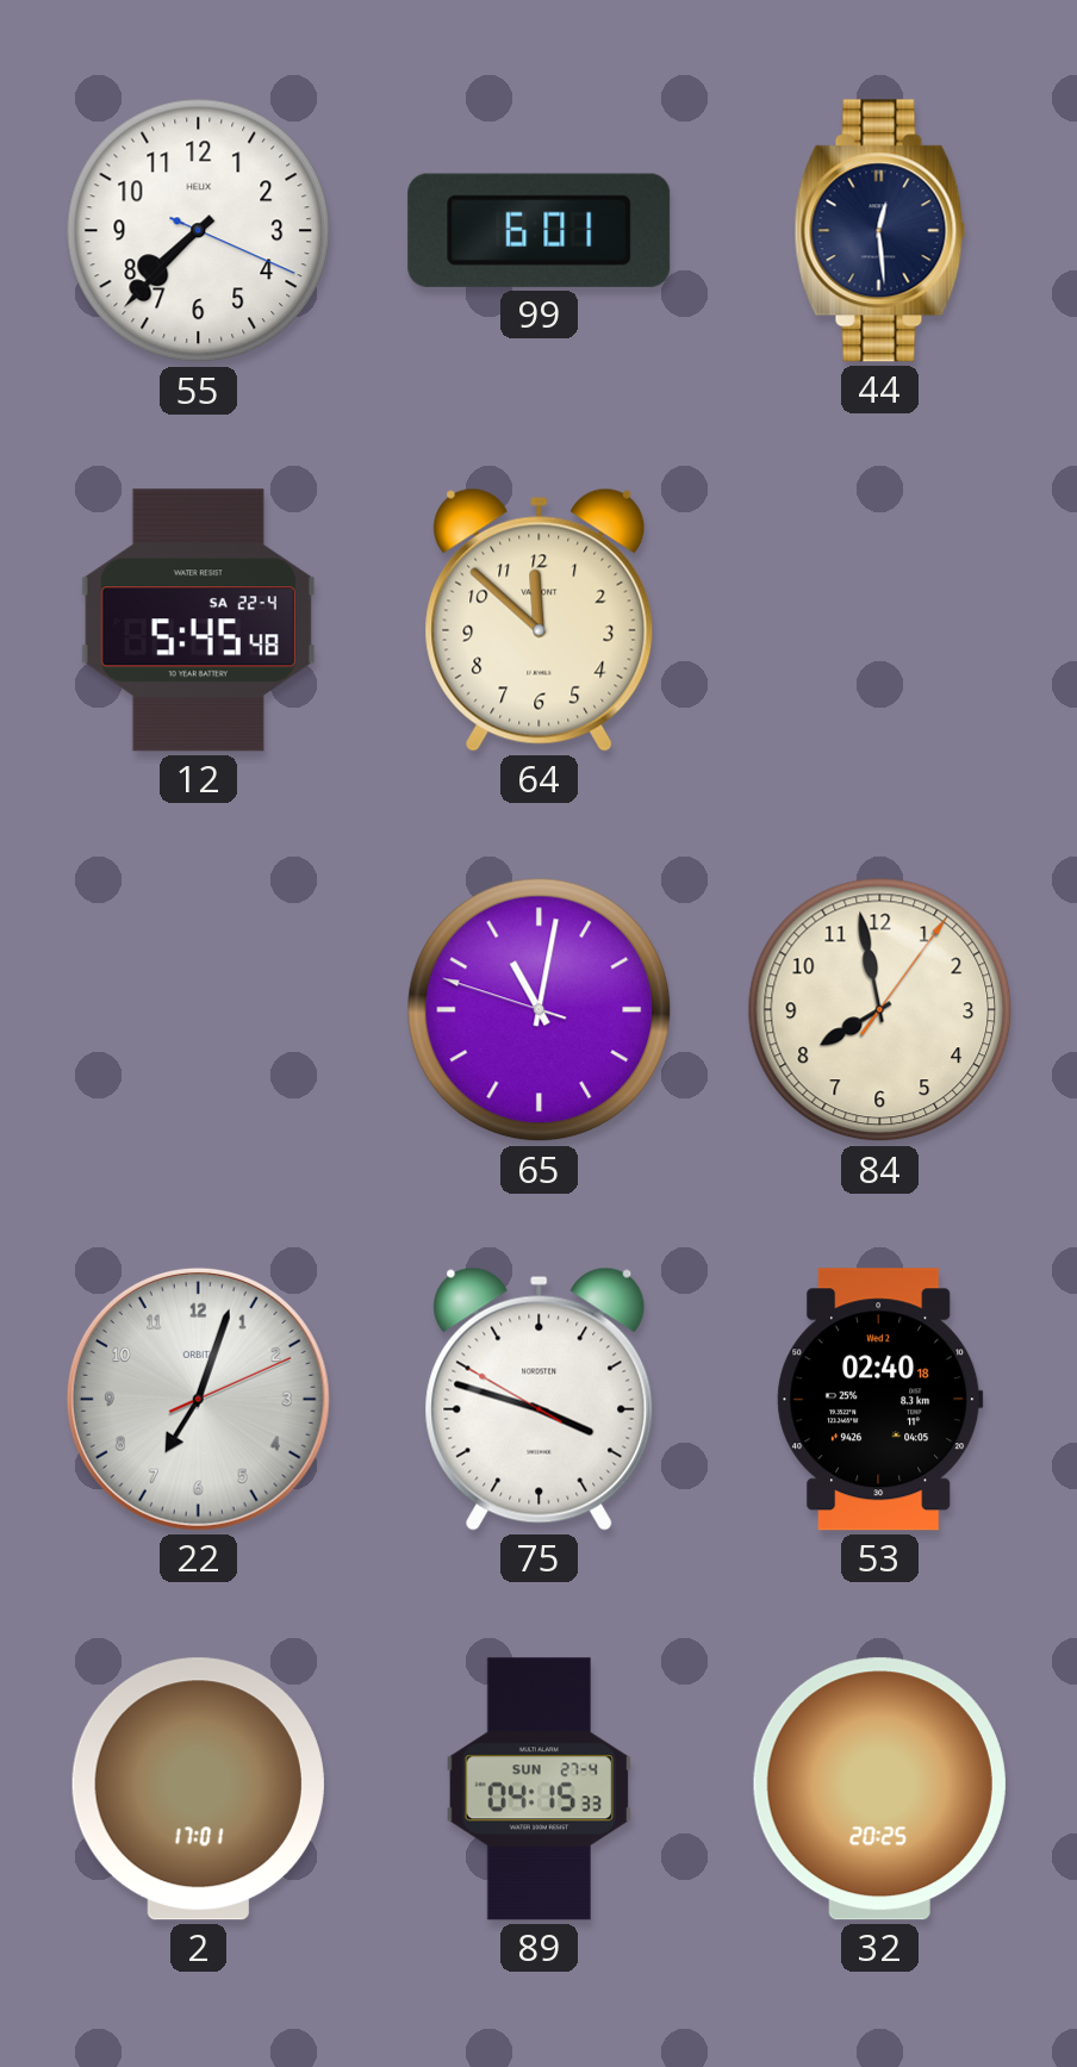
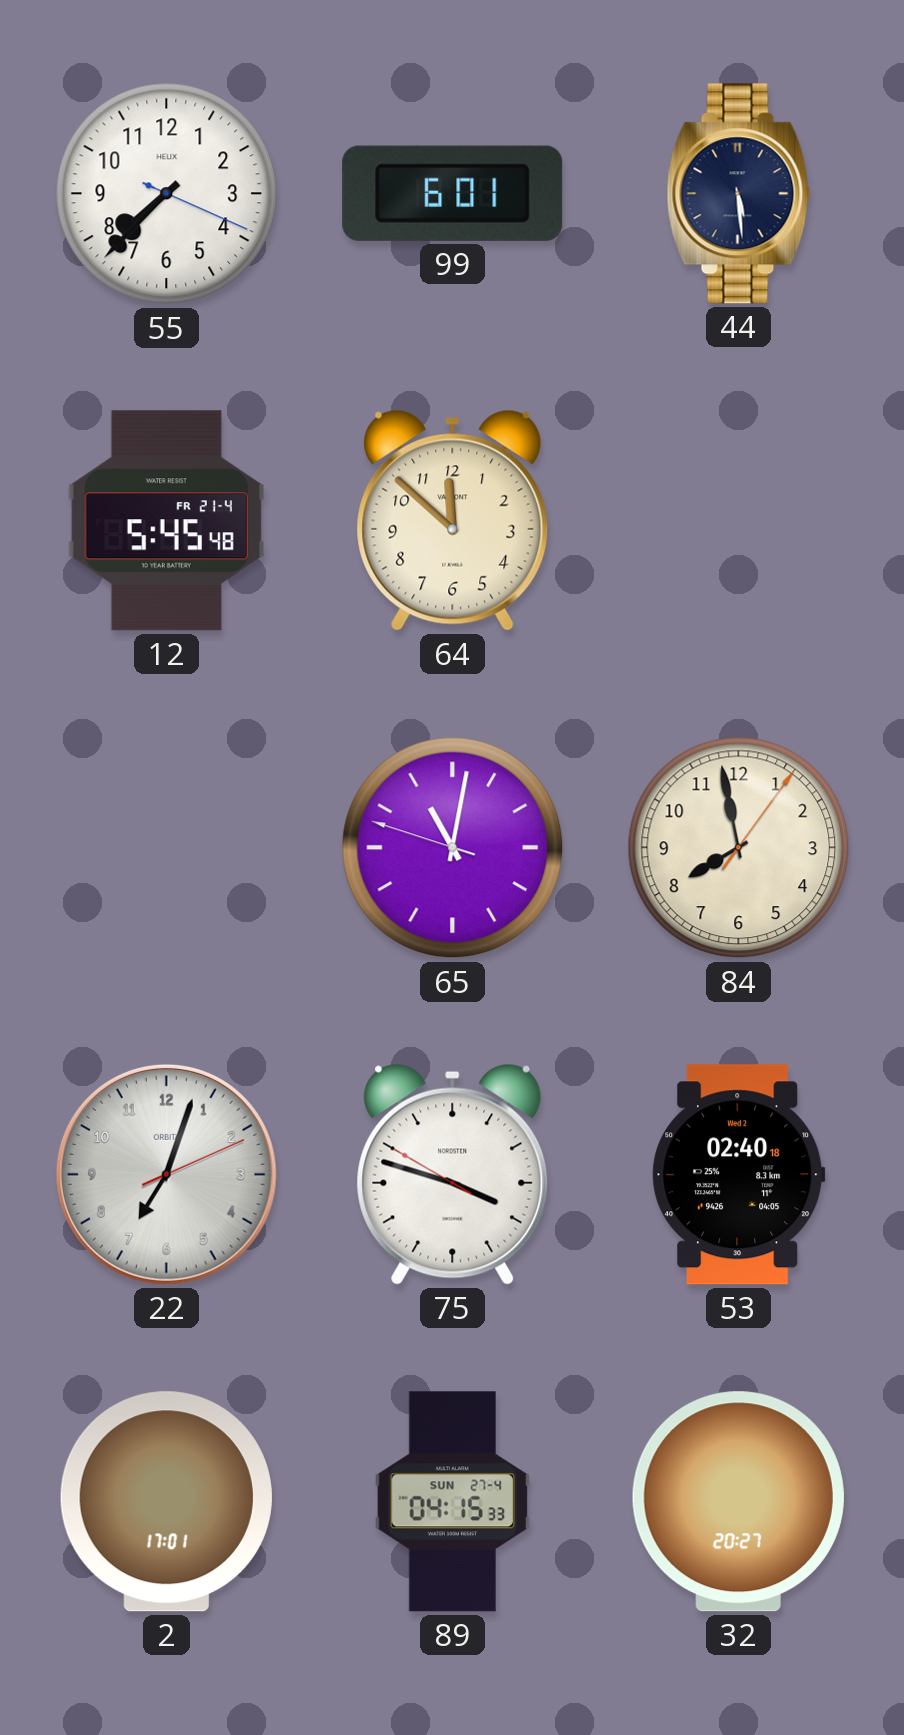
44: 12:29 -> 5:29
12 date: SA 22-4 -> FR 21-4
32: 20:25 -> 20:27
